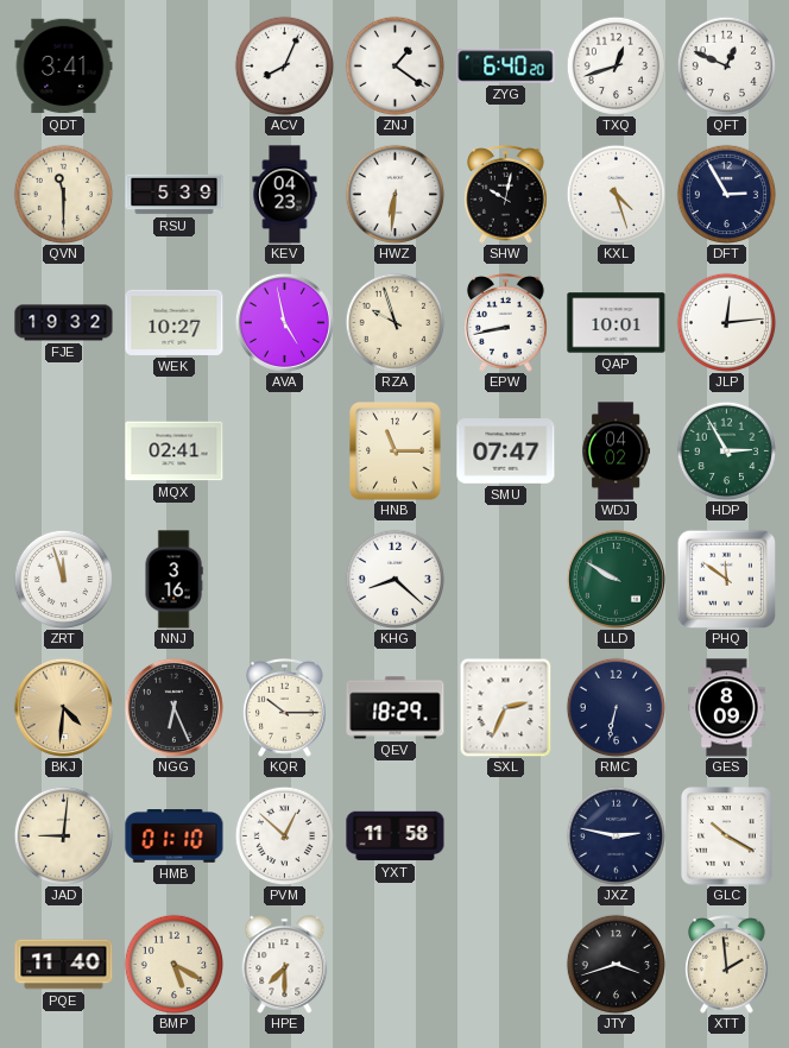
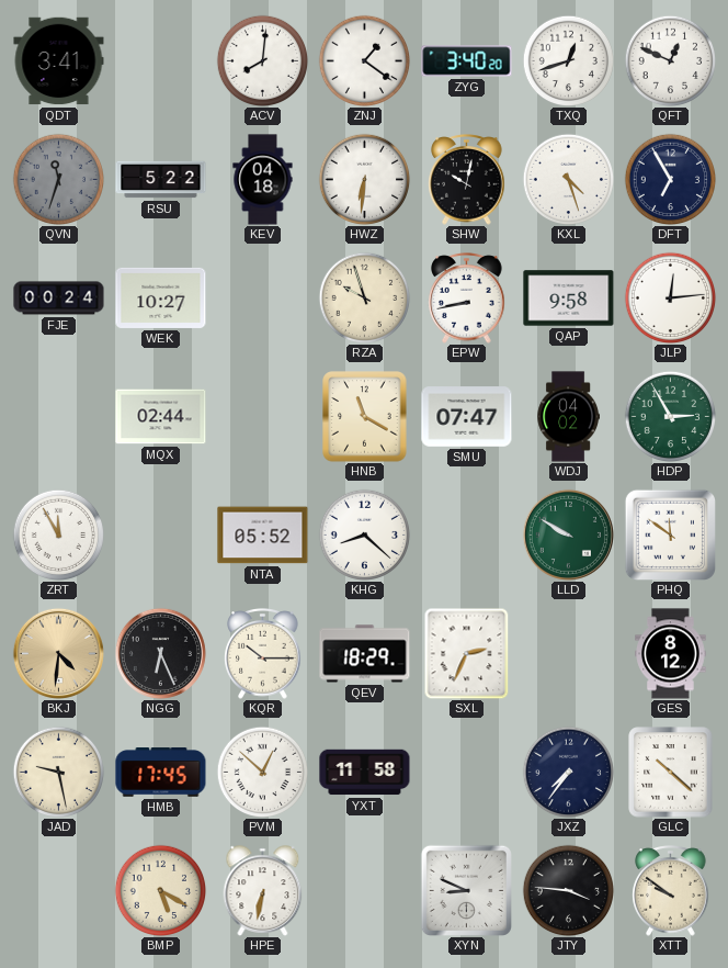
ACV: 8:04 -> 8:01
ZYG: 6:40 -> 3:40
QVN: 11:30 -> 11:33
QVN dial: cream -> grey
RSU: 5:39 -> 5:22
KEV: 04:23 -> 04:18
DFT: 2:55 -> 6:55
FJE: 19:32 -> 00:24
AVA: 4:58 -> none
QAP: 10:01 -> 9:58
MQX: 02:41 -> 02:44
HNB: 11:15 -> 11:20
ZRT: 11:57 -> 11:55
NNJ: 3:16 -> none
NTA: none -> 05:52
RMC: 6:32 -> none
GES: 8:09 -> 8:12
JAD: 9:01 -> 9:28
HMB: 01:10 -> 17:45
JXZ: 2:47 -> 7:36
GLC: 10:20 -> 10:22
PQE: 11:40 -> none
HPE: 7:30 -> 6:32
XYN: none -> 8:49
JTY: 3:42 -> 3:46
XTT: 1:59 -> 9:51
